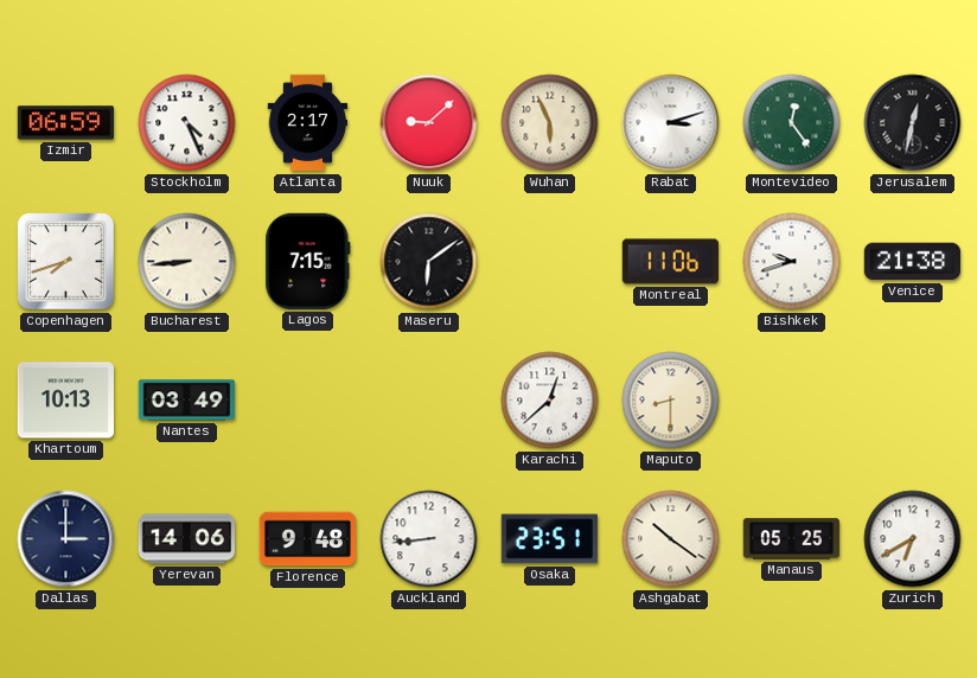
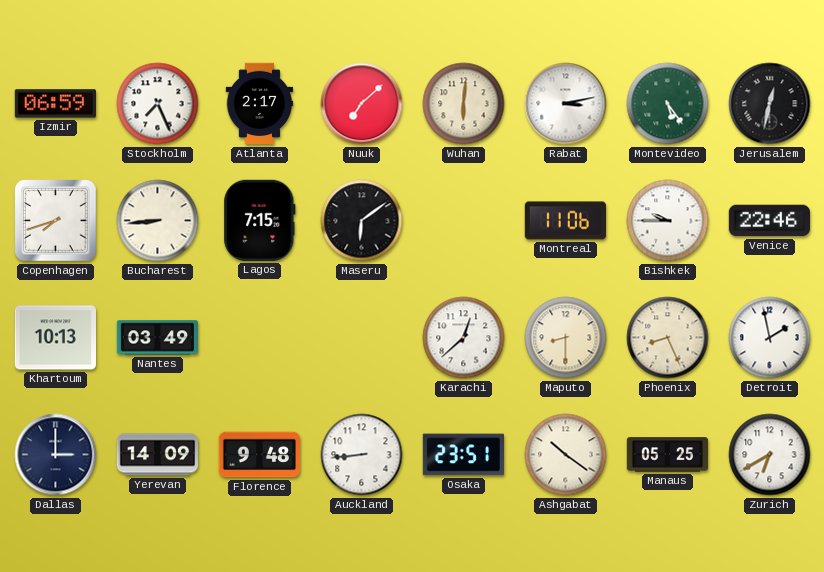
Stockholm: 4:26 -> 7:26
Nuuk: 9:08 -> 7:08
Wuhan: 5:56 -> 6:01
Rabat: 3:12 -> 3:13
Montevideo: 12:24 -> 5:24
Bishkek: 9:42 -> 9:45
Venice: 21:38 -> 22:46
Phoenix: none -> 8:26
Detroit: none -> 1:58
Yerevan: 14:06 -> 14:09
